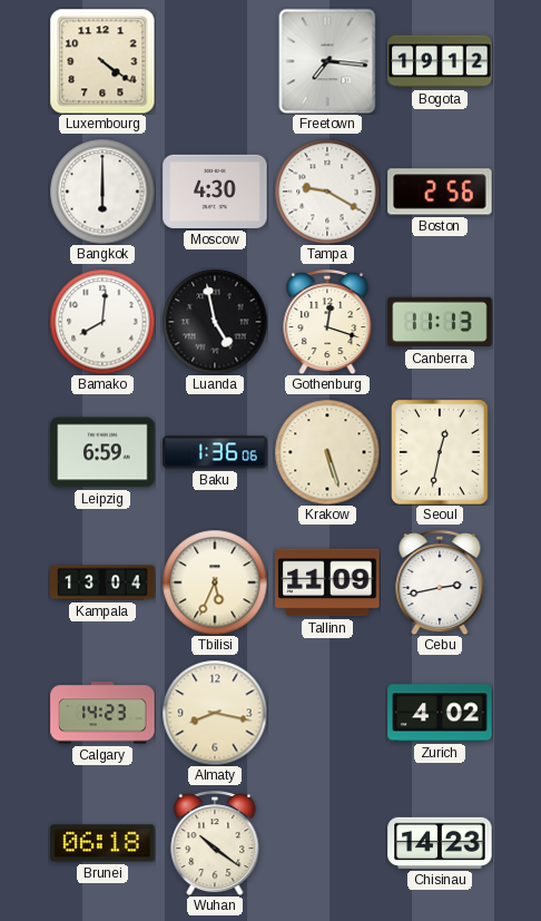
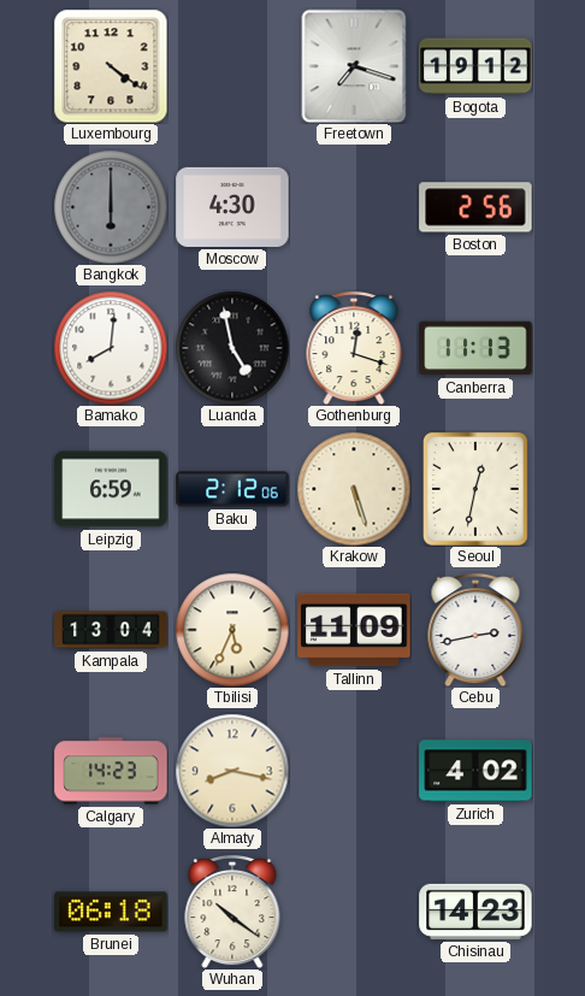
Freetown: 7:16 -> 7:18
Bangkok dial: white -> grey
Tampa: 9:20 -> none
Baku: 1:36 -> 2:12
